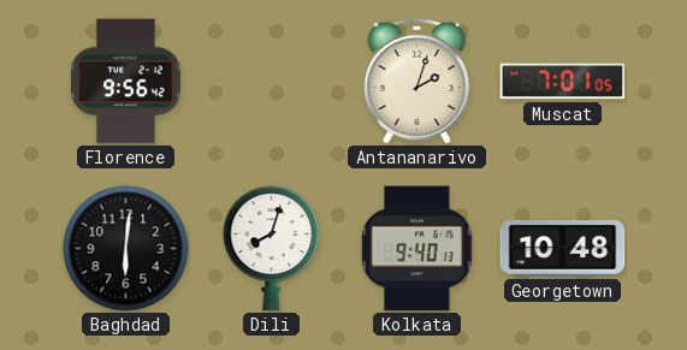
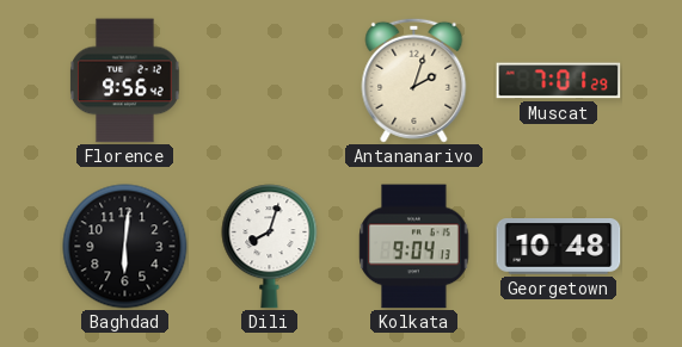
Muscat: 7:01:05 -> 7:01:29
Kolkata: 9:40 -> 9:04
